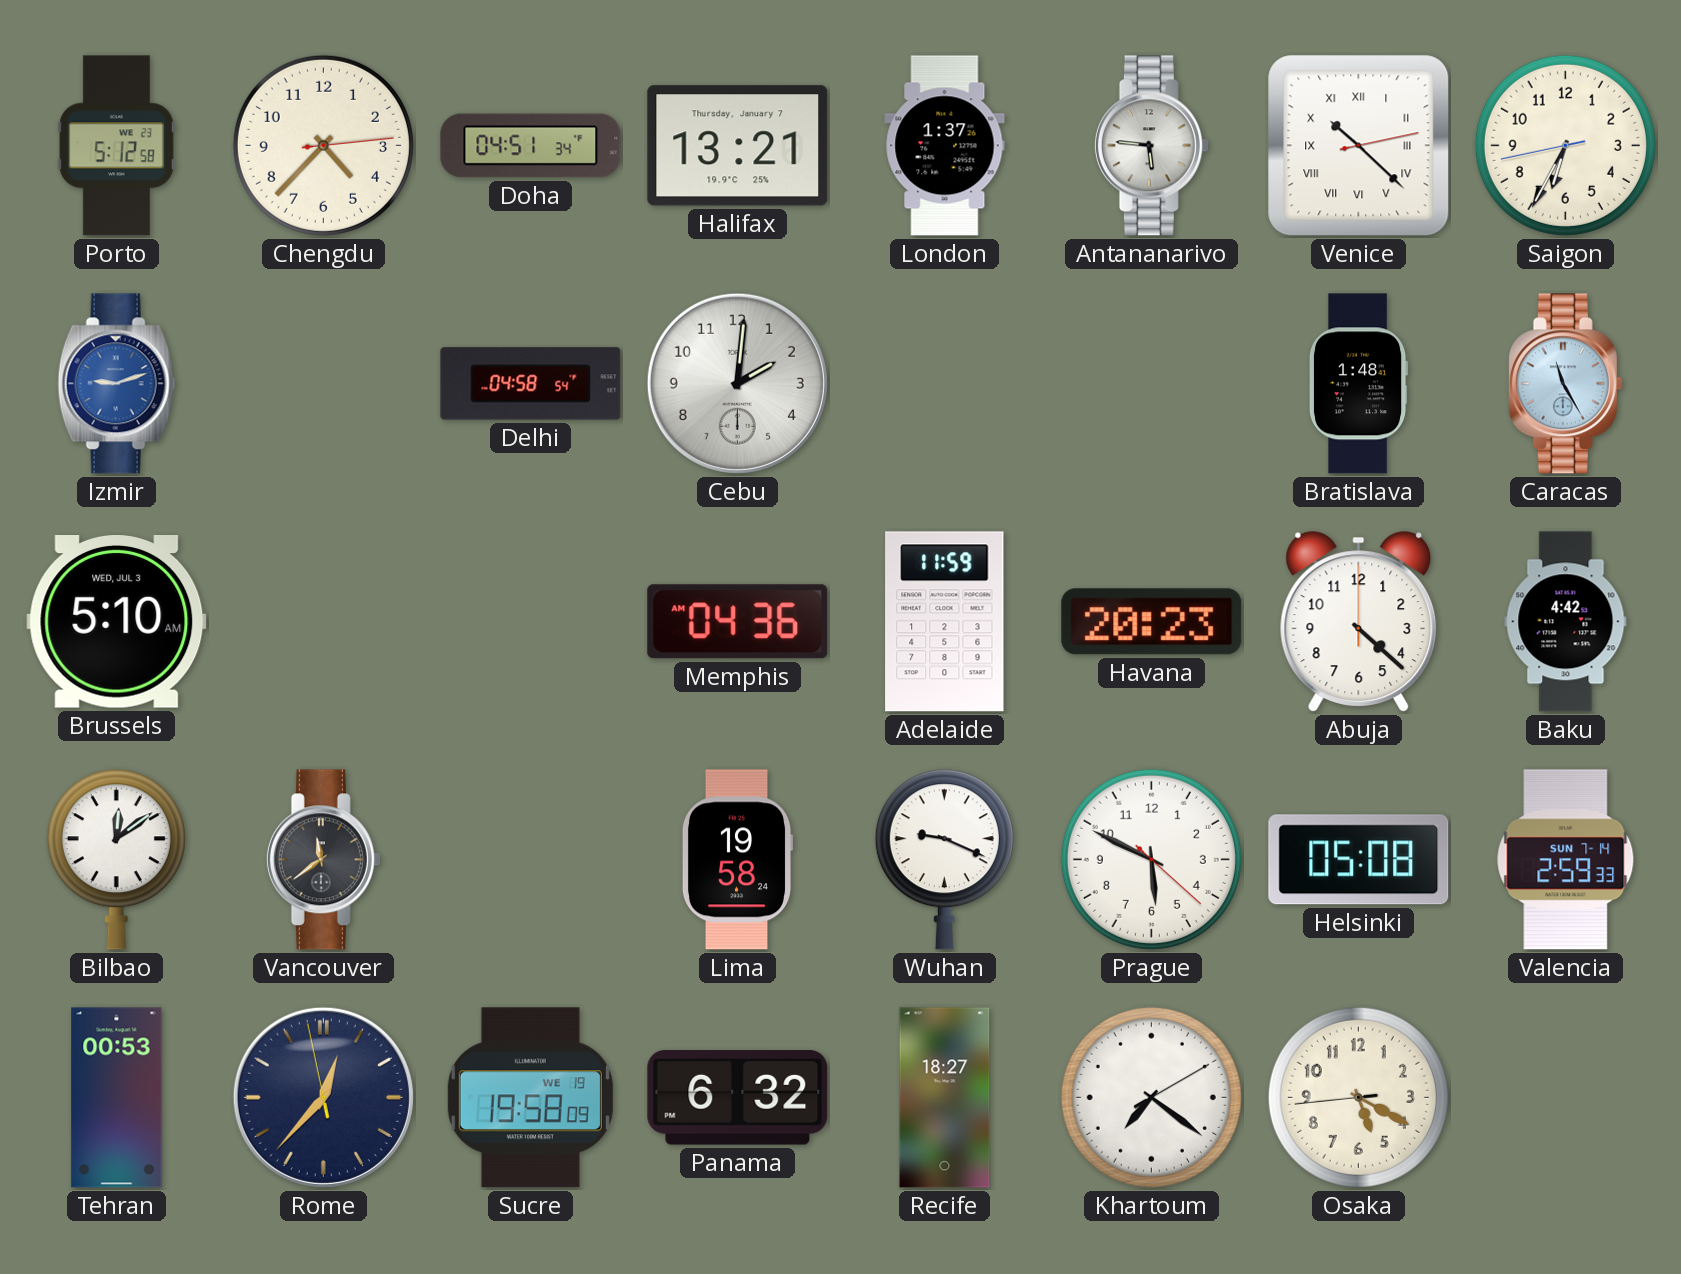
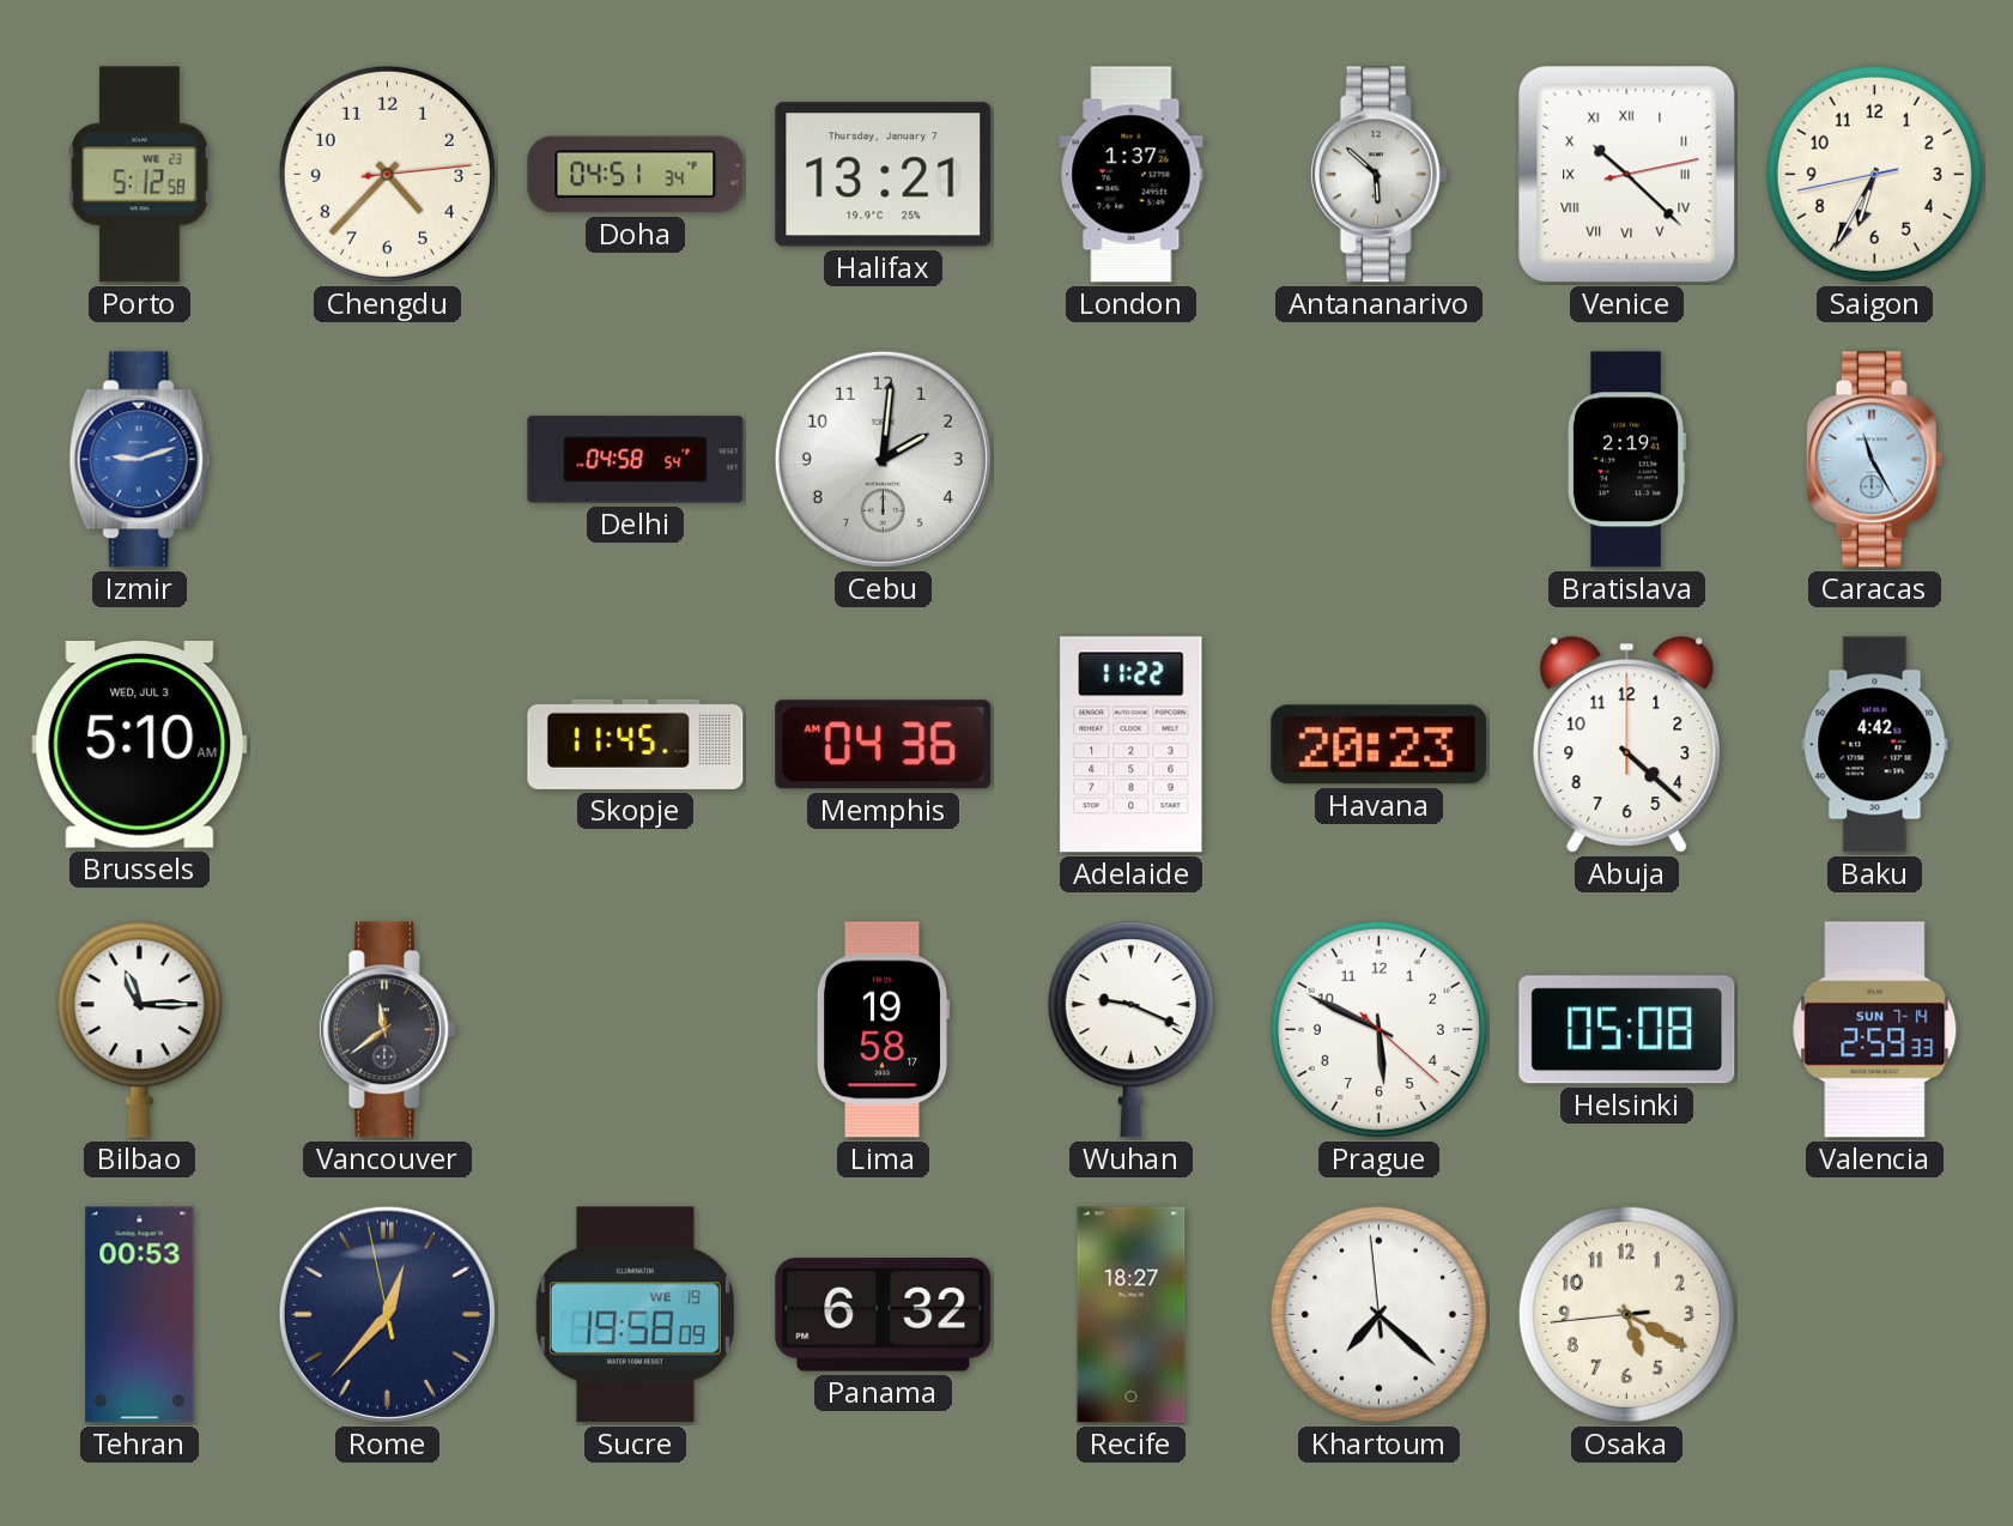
Antananarivo: 5:46 -> 5:52
Bratislava: 1:48 -> 2:19
Skopje: none -> 11:45
Adelaide: 11:59 -> 11:22
Bilbao: 12:09 -> 11:15
Lima: 19:58:24 -> 19:58:17
Khartoum: 7:21:10 -> 7:21:59
